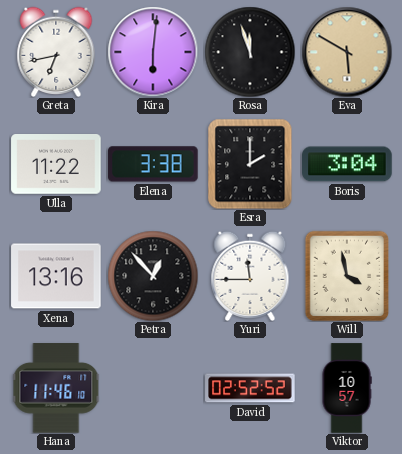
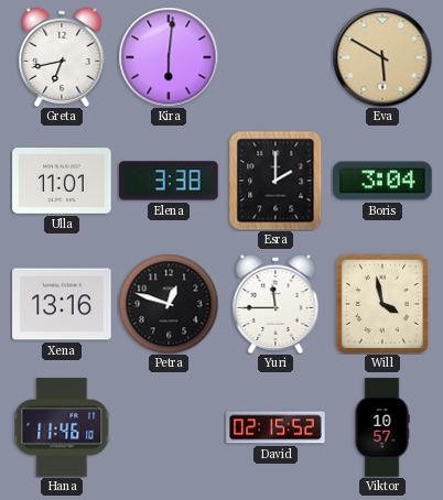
Rosa: 11:57 -> none
Ulla: 11:22 -> 11:01
Petra: 12:53 -> 12:48
David: 02:52 -> 02:15
